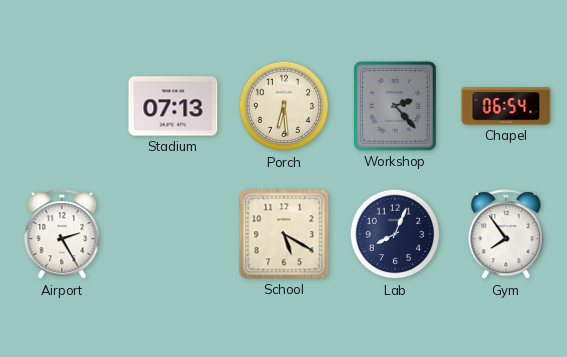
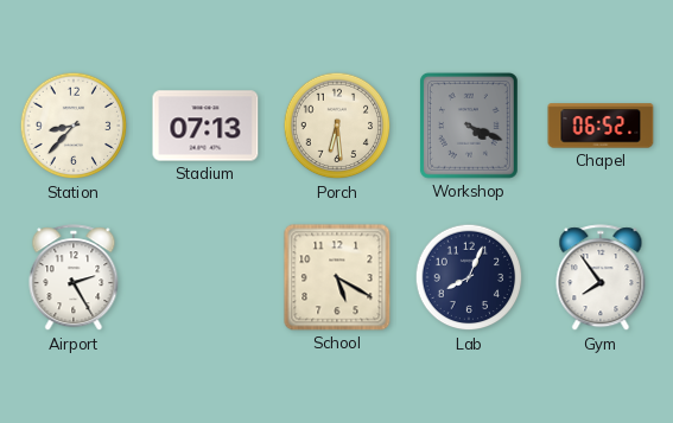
Station: none -> 8:37
Workshop: 2:23 -> 4:19
Chapel: 06:54 -> 06:52
